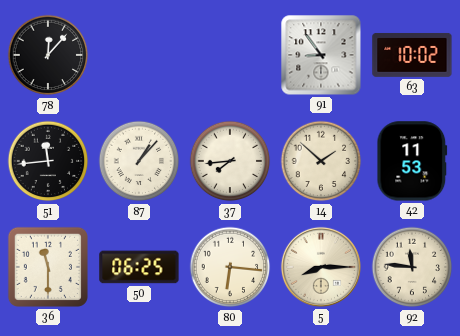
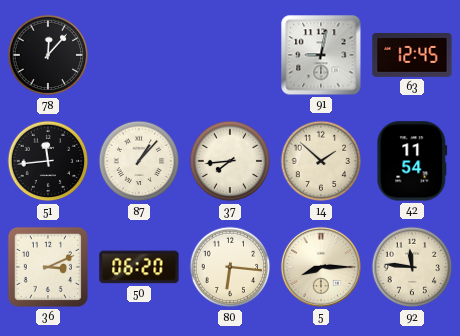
91: 8:54 -> 9:02
63: 10:02 -> 12:45
42: 11:53 -> 11:54
36: 11:30 -> 3:11
50: 06:25 -> 06:20
